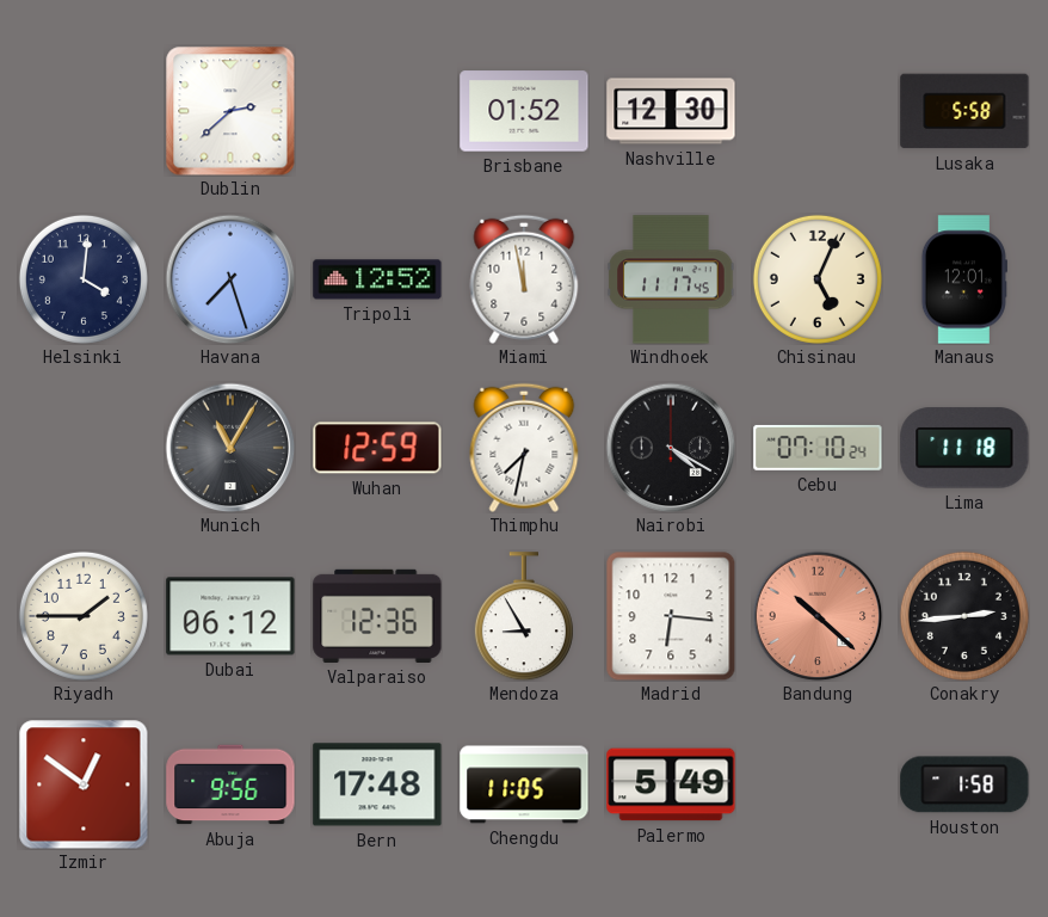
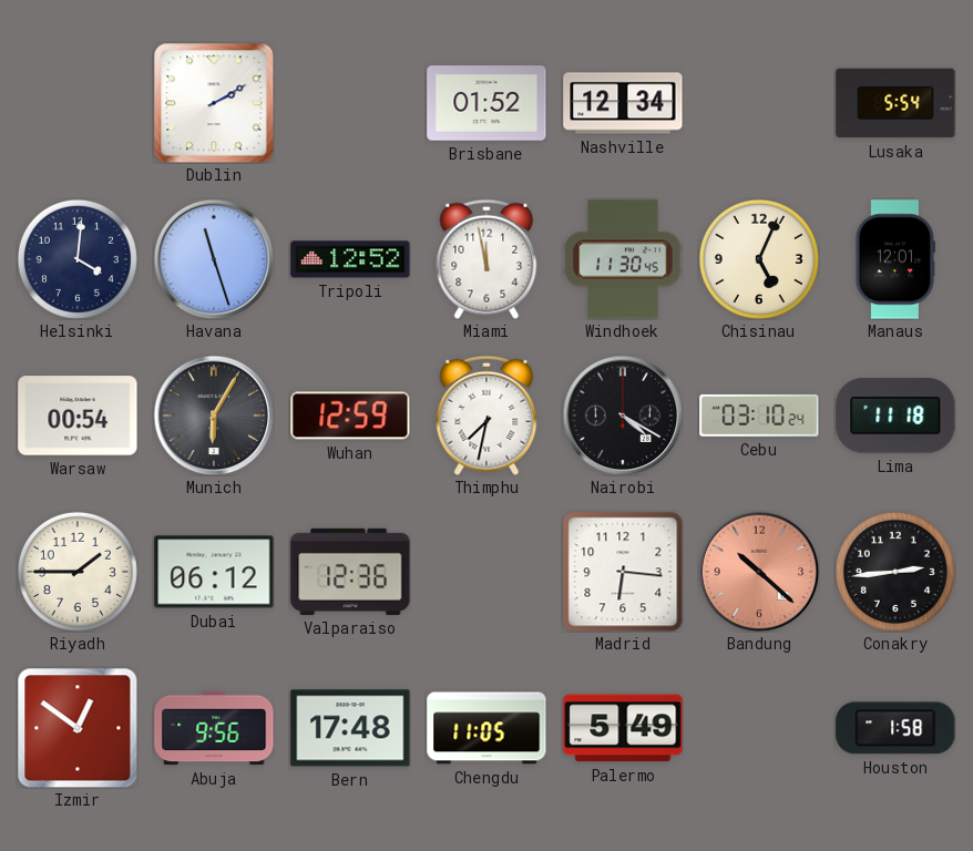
Dublin: 2:38 -> 2:10
Nashville: 12:30 -> 12:34
Lusaka: 5:58 -> 5:54
Havana: 7:27 -> 11:27
Windhoek: 11:17 -> 11:30
Warsaw: none -> 00:54
Munich: 11:05 -> 6:05
Cebu: 07:10 -> 03:10
Mendoza: 8:55 -> none
